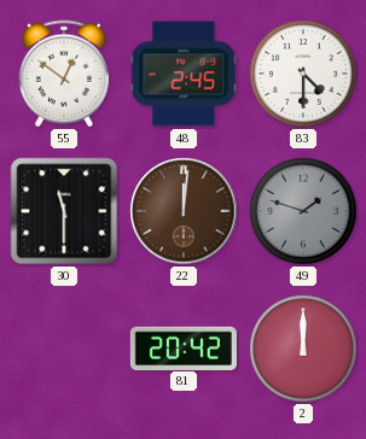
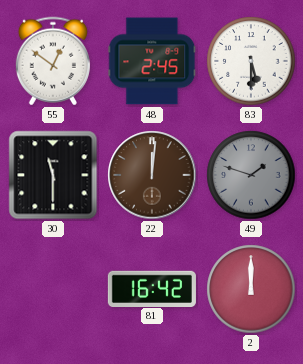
83: 4:30 -> 5:30
81: 20:42 -> 16:42
